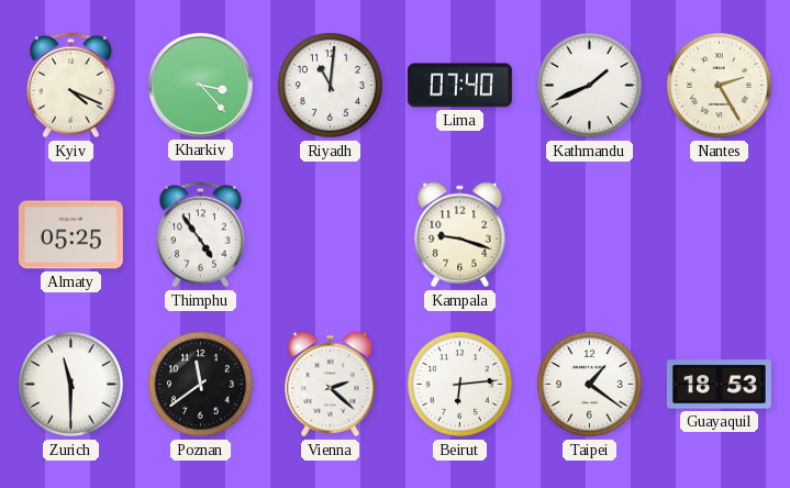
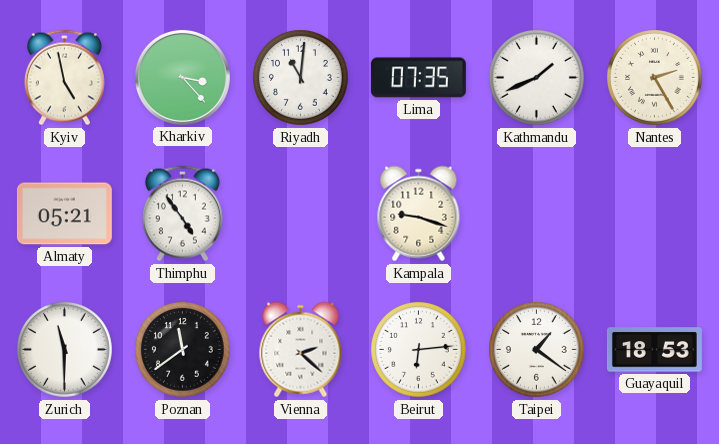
Kyiv: 4:19 -> 4:58
Lima: 07:40 -> 07:35
Almaty: 05:25 -> 05:21
